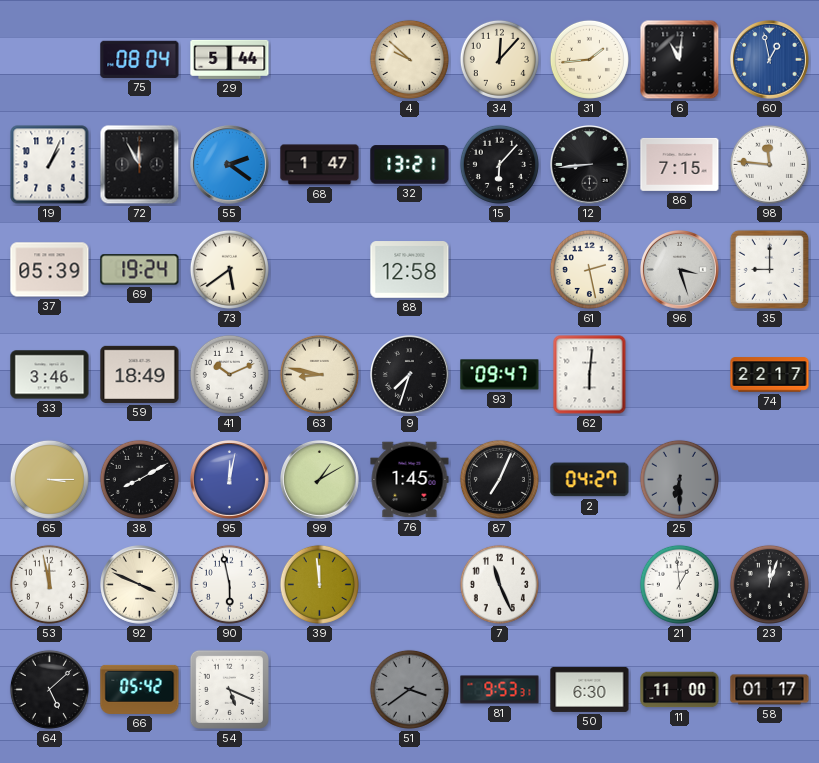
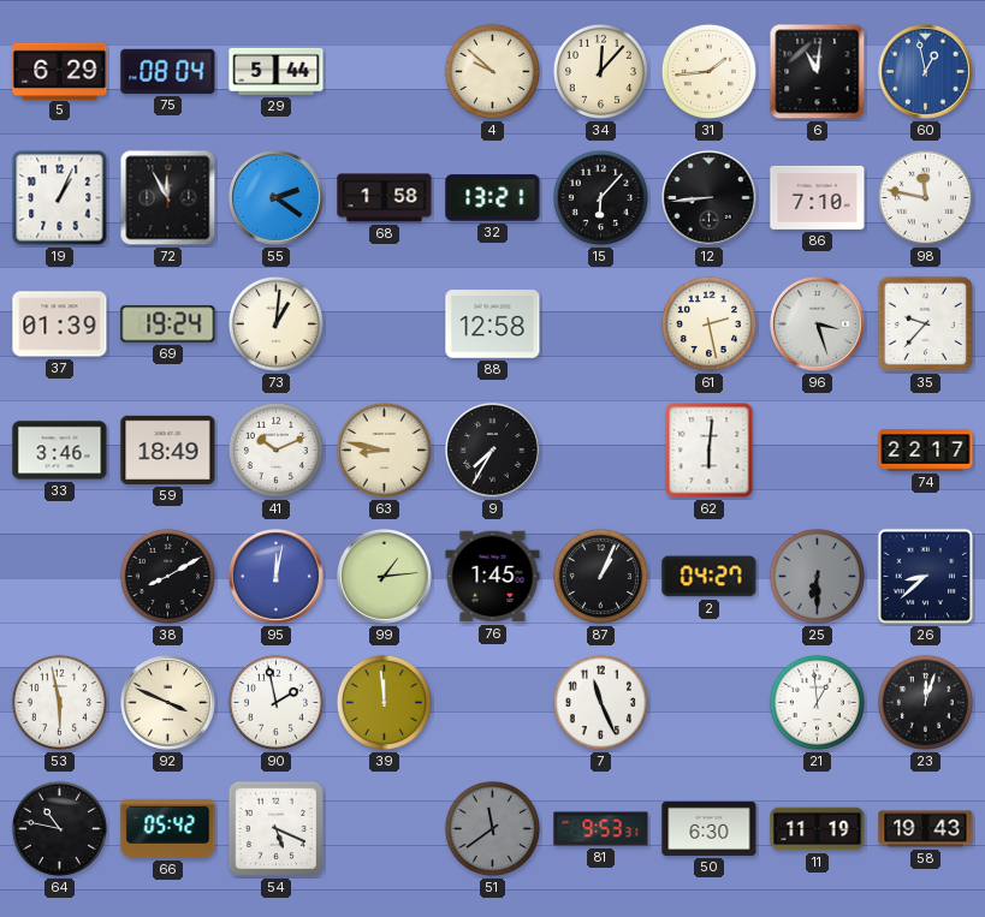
5: none -> 6:29
68: 1:47 -> 1:58
86: 7:15 -> 7:10
98: 11:46 -> 11:47
37: 05:39 -> 01:39
73: 5:39 -> 1:01
35: 9:00 -> 9:37
9: 7:33 -> 7:35
93: 09:47 -> none
65: 3:15 -> none
99: 1:10 -> 1:14
87: 7:04 -> 1:04
26: none -> 8:38
53: 11:58 -> 5:58
90: 5:58 -> 1:58
64: 5:08 -> 10:47
51: 3:39 -> 11:39
11: 11:00 -> 11:19
58: 01:17 -> 19:43
